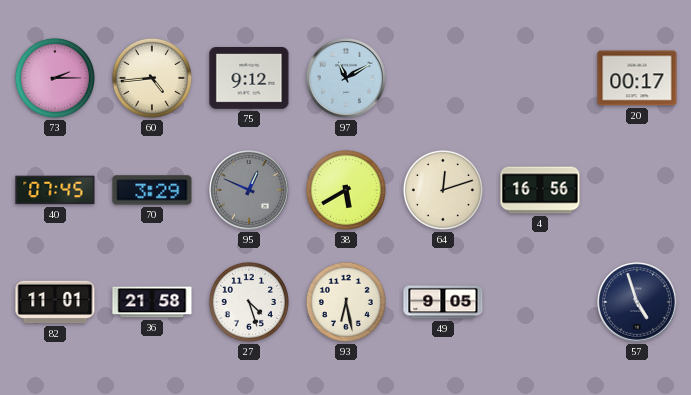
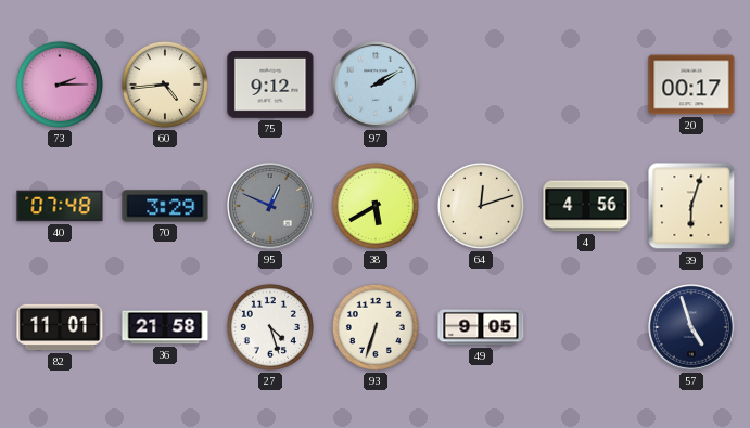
97: 11:10 -> 2:10
40: 07:45 -> 07:48
4: 16:56 -> 4:56
39: none -> 6:03
93: 6:28 -> 6:33
